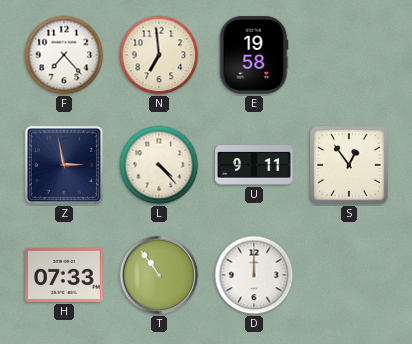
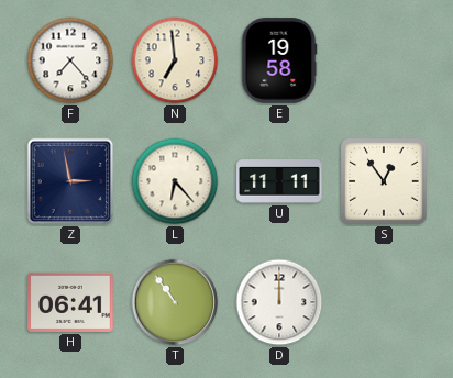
L: 4:23 -> 6:23
U: 9:11 -> 11:11
H: 07:33 -> 06:41
